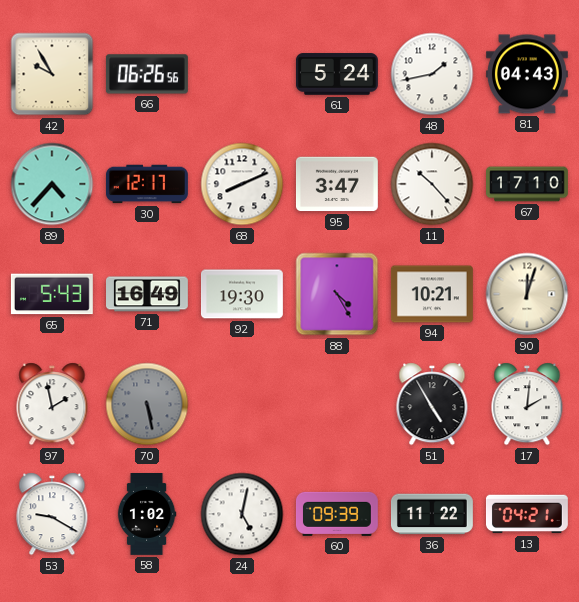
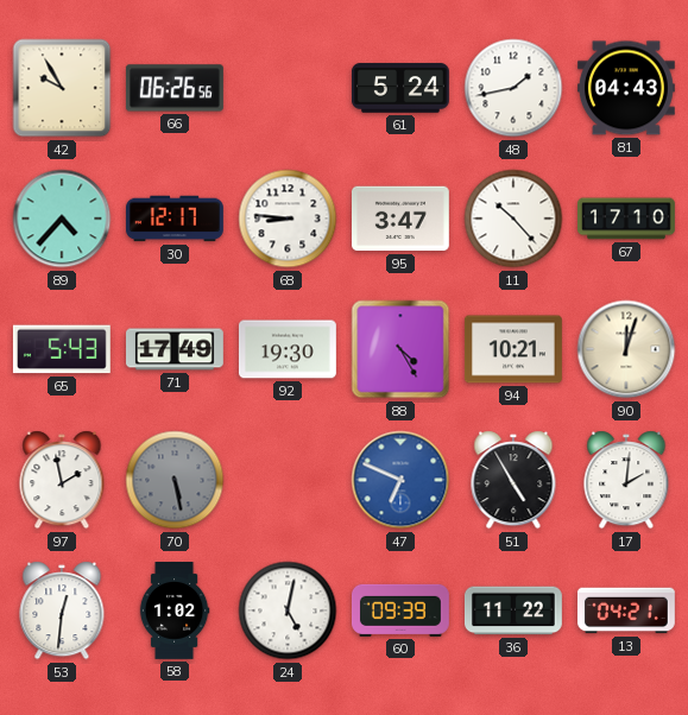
68: 8:11 -> 8:46
71: 16:49 -> 17:49
47: none -> 6:49
53: 9:20 -> 12:31
